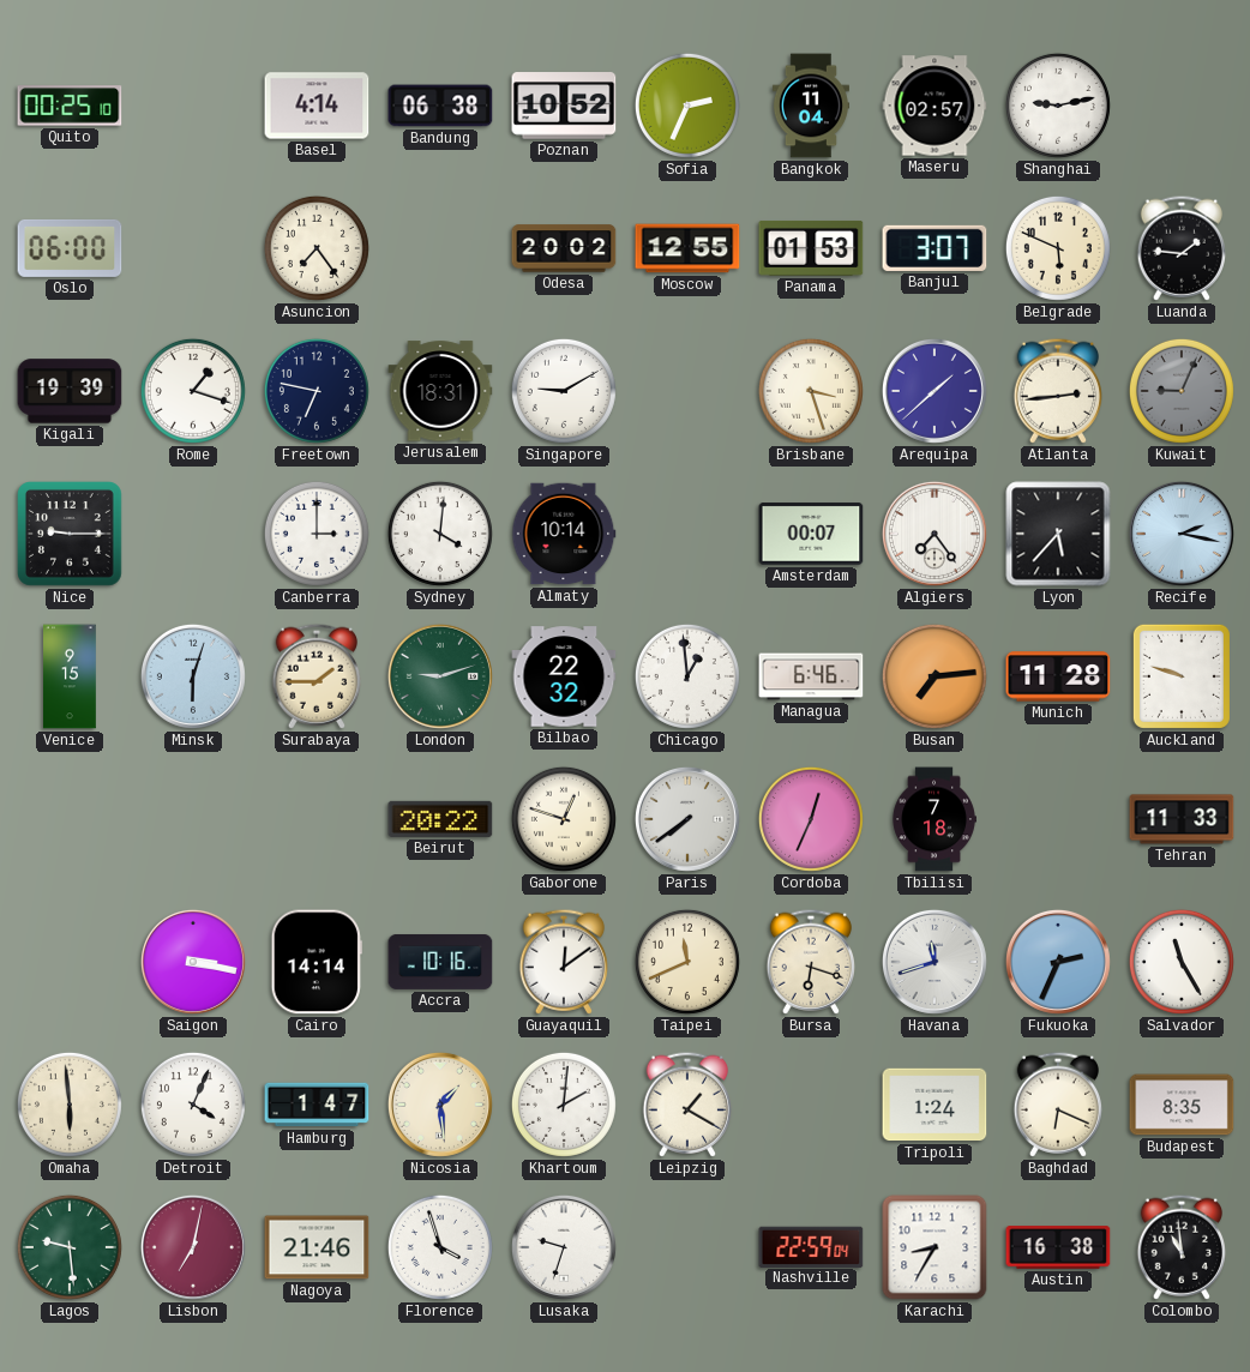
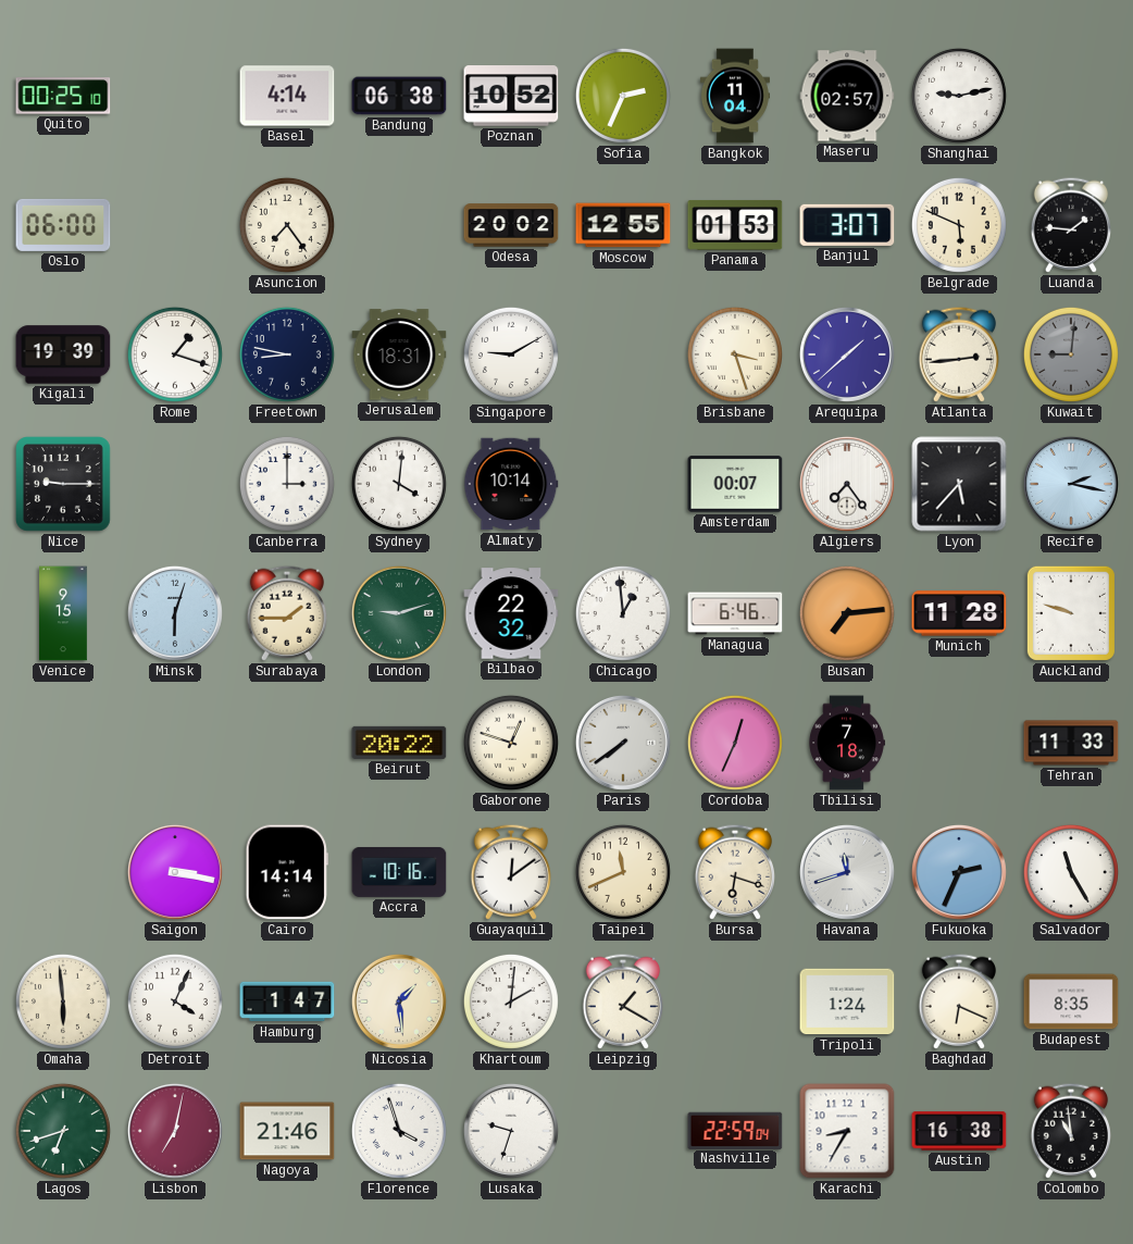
Freetown: 6:47 -> 8:47
Kuwait: 9:04 -> 9:01
Lagos: 9:29 -> 6:42
